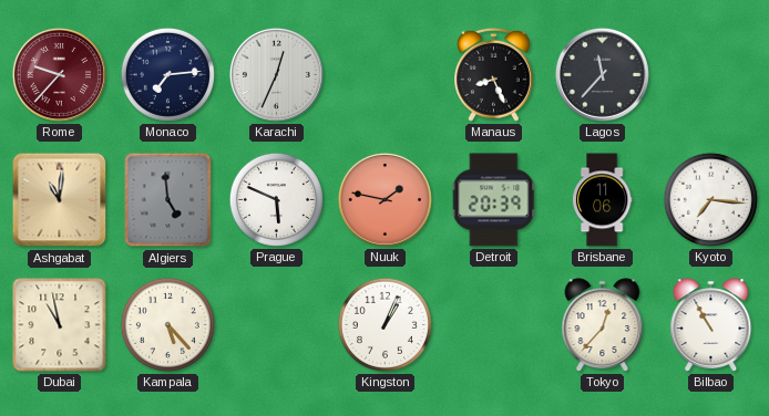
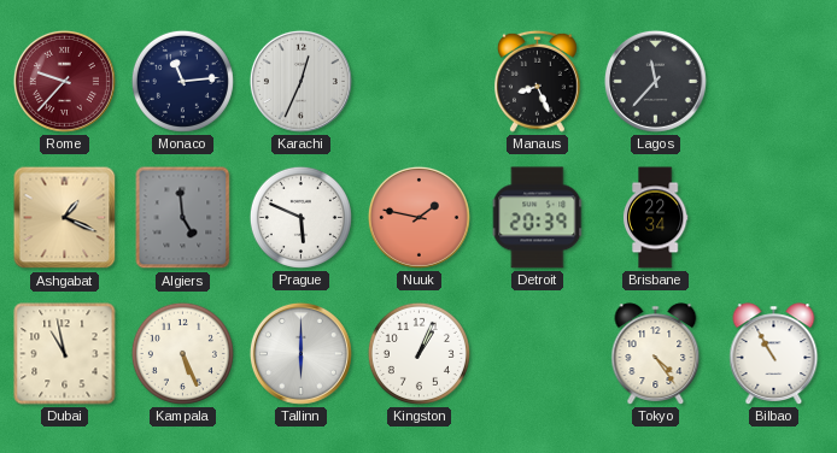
Monaco: 7:14 -> 11:14
Ashgabat: 11:01 -> 1:19
Brisbane: 11:06 -> 22:34
Kyoto: 7:16 -> none
Kampala: 5:23 -> 5:26
Tallinn: none -> 6:00
Tokyo: 12:37 -> 4:24
